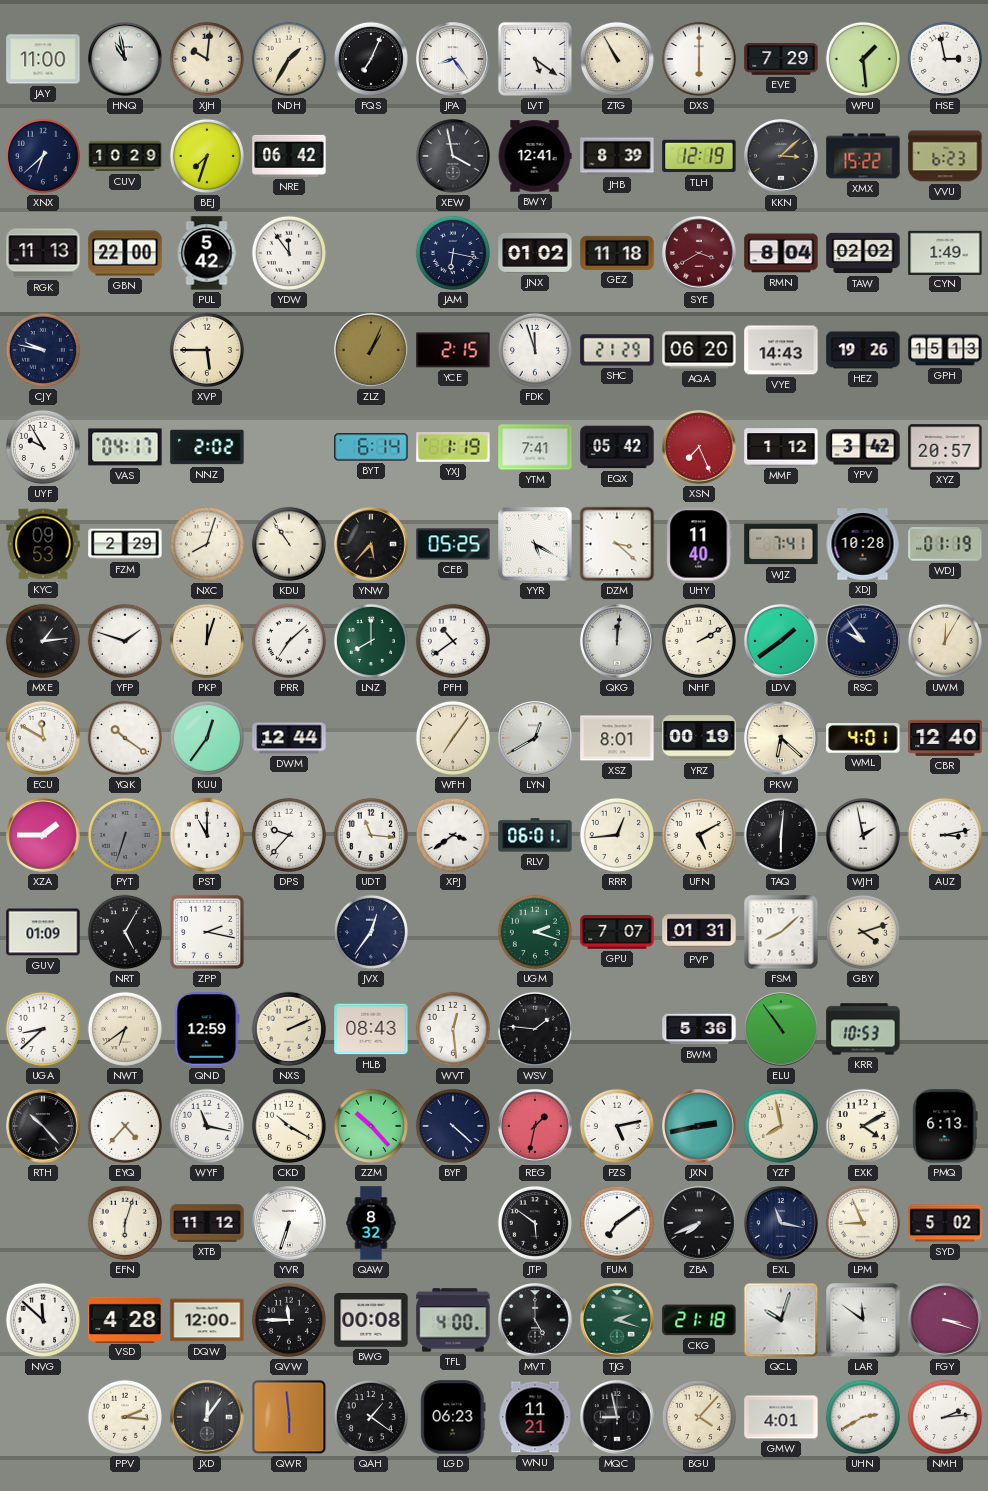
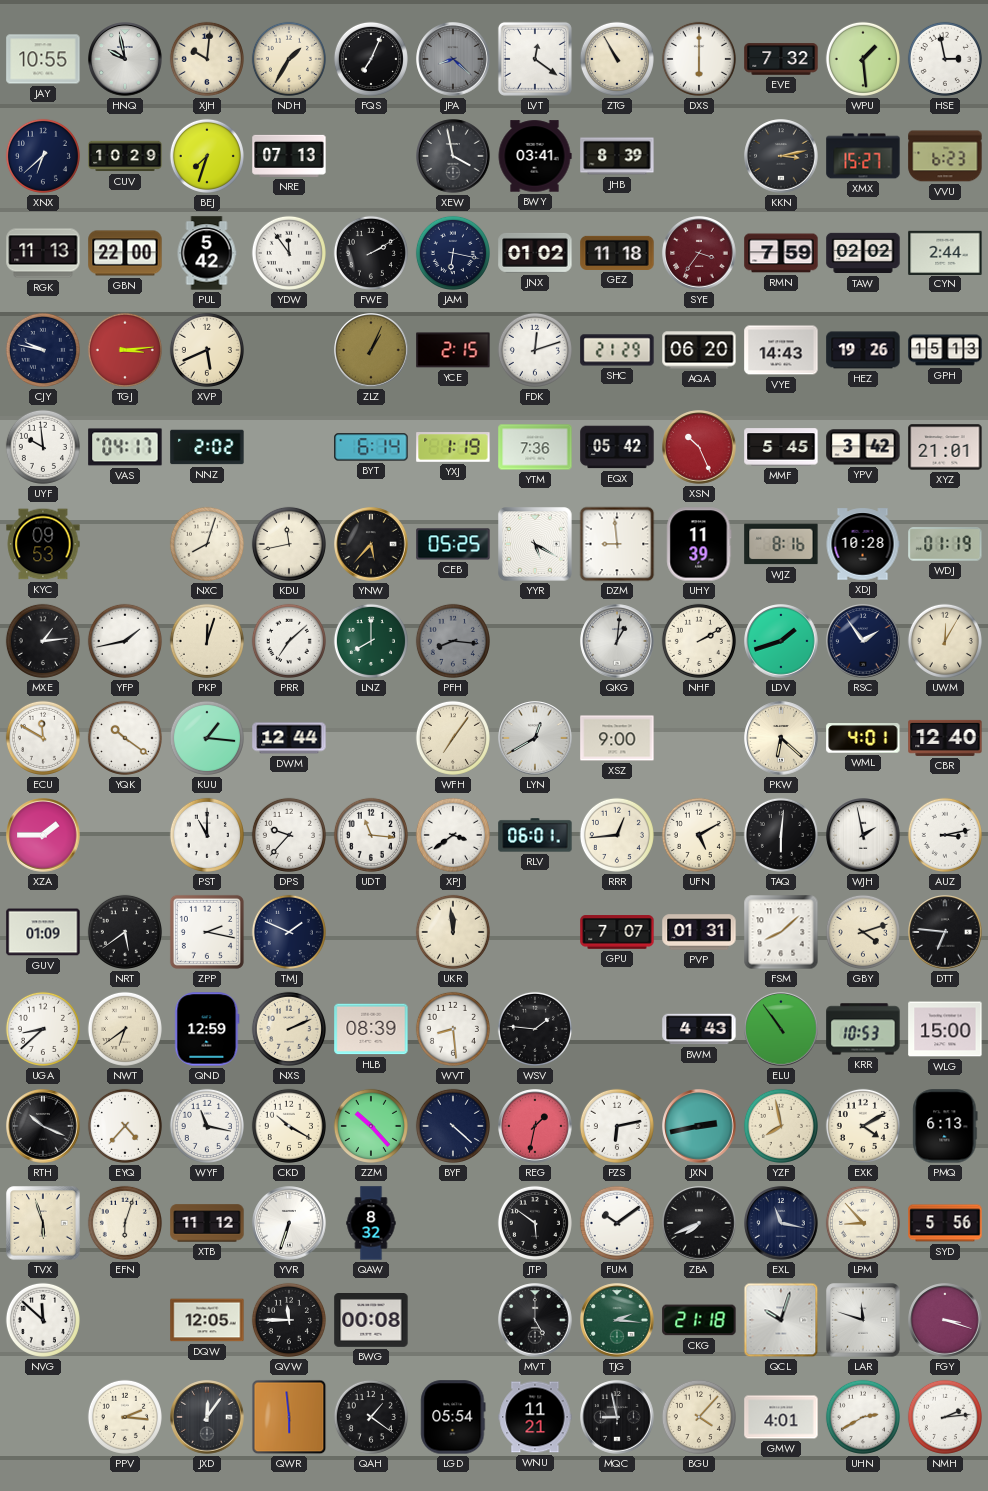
JAY: 11:00 -> 10:55
HNQ: 10:58 -> 9:58
JPA: 8:24 -> 8:22
JPA dial: white -> grey
LVT: 5:21 -> 12:21
EVE: 7:29 -> 7:32
NRE: 06:42 -> 07:13
BWY: 12:41 -> 03:41
TLH: 12:19 -> none
KKN: 3:08 -> 3:13
XMX: 15:22 -> 15:27
FWE: none -> 2:10
SYE: 3:40 -> 3:36
RMN: 8:04 -> 7:59
CYN: 1:49 -> 2:44
TGJ: none -> 3:14
XVP: 5:45 -> 5:41
FDK: 11:57 -> 12:12
UYF: 9:55 -> 9:59
YTM: 7:41 -> 7:36
XSN: 7:26 -> 10:26
MMF: 1:12 -> 5:45
XYZ: 20:57 -> 21:01
FZM: 2:29 -> none
KDU: 10:54 -> 11:43
DZM: 3:22 -> 8:59
UHY: 11:40 -> 11:39
WJZ: 7:41 -> 8:16
YFP: 1:48 -> 1:43
PFH: 10:39 -> 8:16
PFH dial: white -> grey
QKG: 12:01 -> 1:01
LDV: 1:39 -> 1:42
RSC: 9:54 -> 1:54
KUU: 12:36 -> 1:16
XSZ: 8:01 -> 9:00
YRZ: 00:19 -> none
PYT: 6:33 -> none
NRT: 5:05 -> 5:39
TMJ: none -> 1:49
JVX: 12:36 -> none
UKR: none -> 11:59
UGM: 2:18 -> none
DTT: none -> 6:46
HLB: 08:43 -> 08:39
WVT: 12:29 -> 8:29
BWM: 5:36 -> 4:43
WLG: none -> 15:00
RTH: 10:23 -> 10:19
PZS: 5:13 -> 6:13
TVX: none -> 5:57
FUM: 7:09 -> 10:09
LPM: 8:56 -> 8:53
SYD: 5:02 -> 5:56
VSD: 4:28 -> none
DQW: 12:00 -> 12:05
TFL: 4:00 -> none
TJG: 2:18 -> 2:16
LAR: 11:51 -> 11:48
LGD: 06:23 -> 05:54
